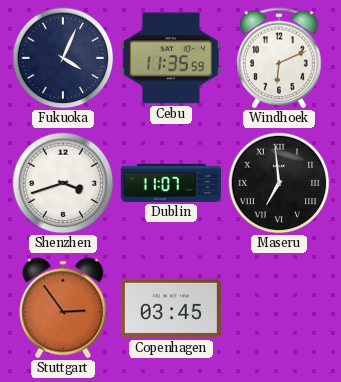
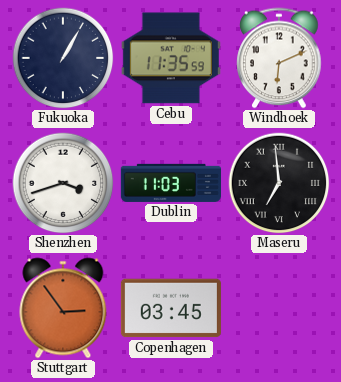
Fukuoka: 4:04 -> 1:05
Dublin: 11:07 -> 11:03
